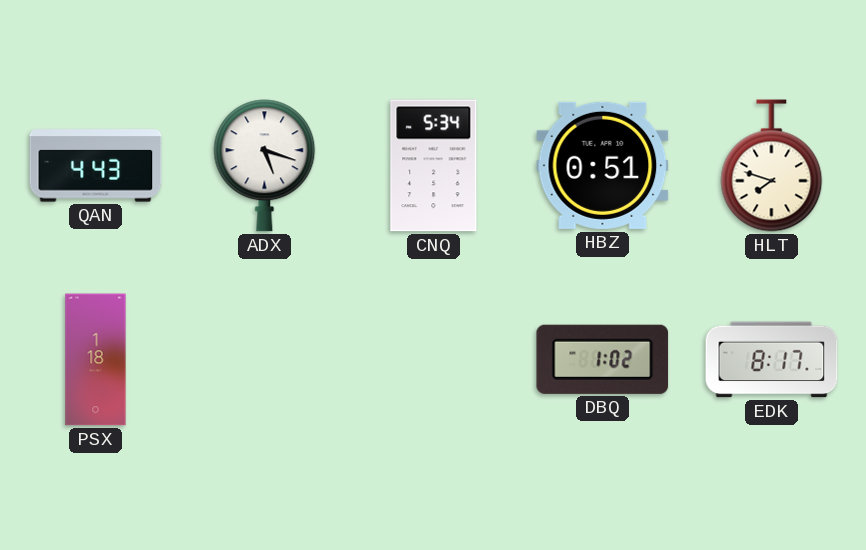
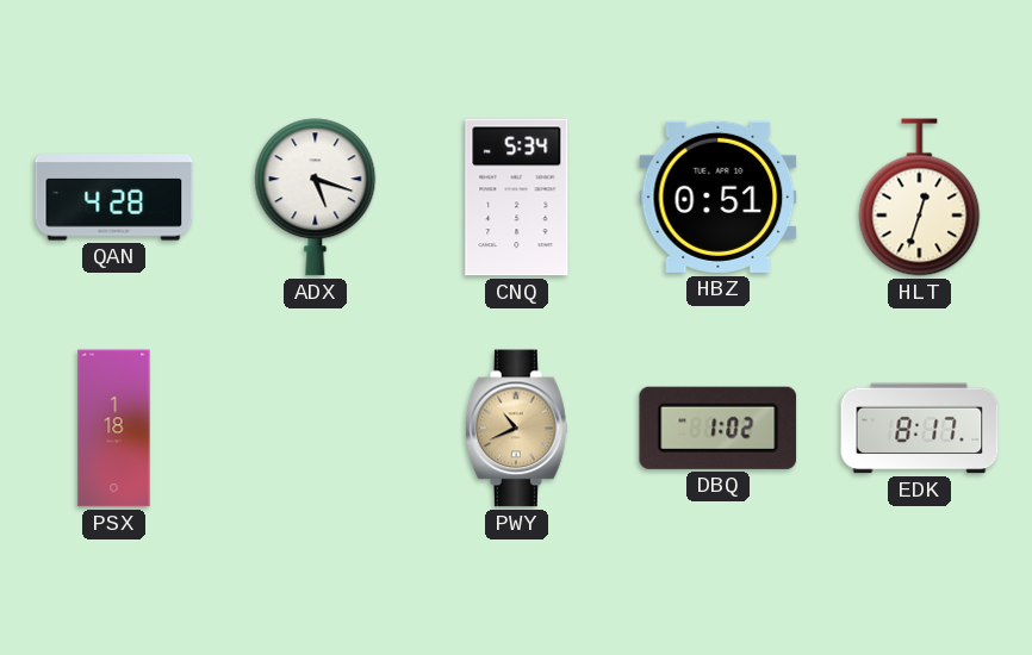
QAN: 4:43 -> 4:28
HLT: 7:48 -> 12:33
PWY: none -> 10:41
